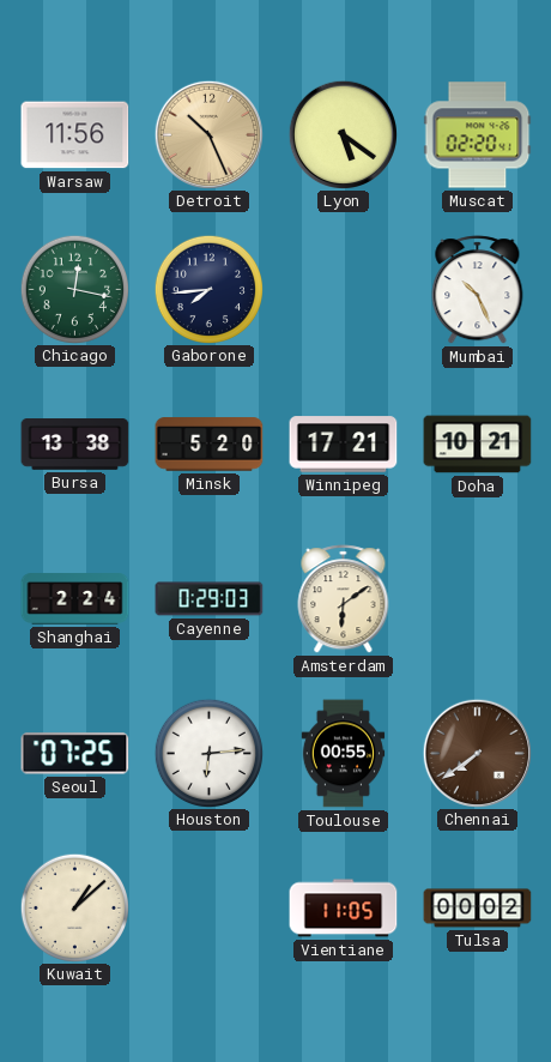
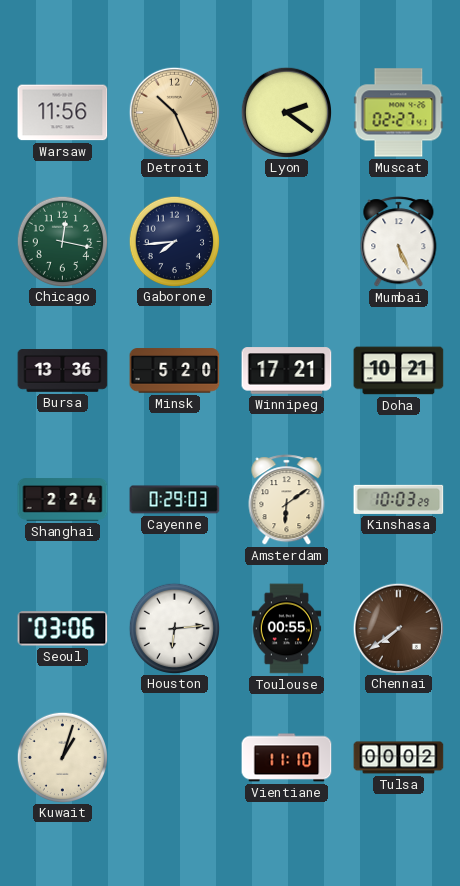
Lyon: 5:21 -> 2:21
Muscat: 02:20 -> 02:27
Mumbai: 10:26 -> 5:26
Bursa: 13:38 -> 13:36
Kinshasa: none -> 10:03
Seoul: 07:25 -> 03:06
Kuwait: 1:08 -> 1:03
Vientiane: 11:05 -> 11:10
